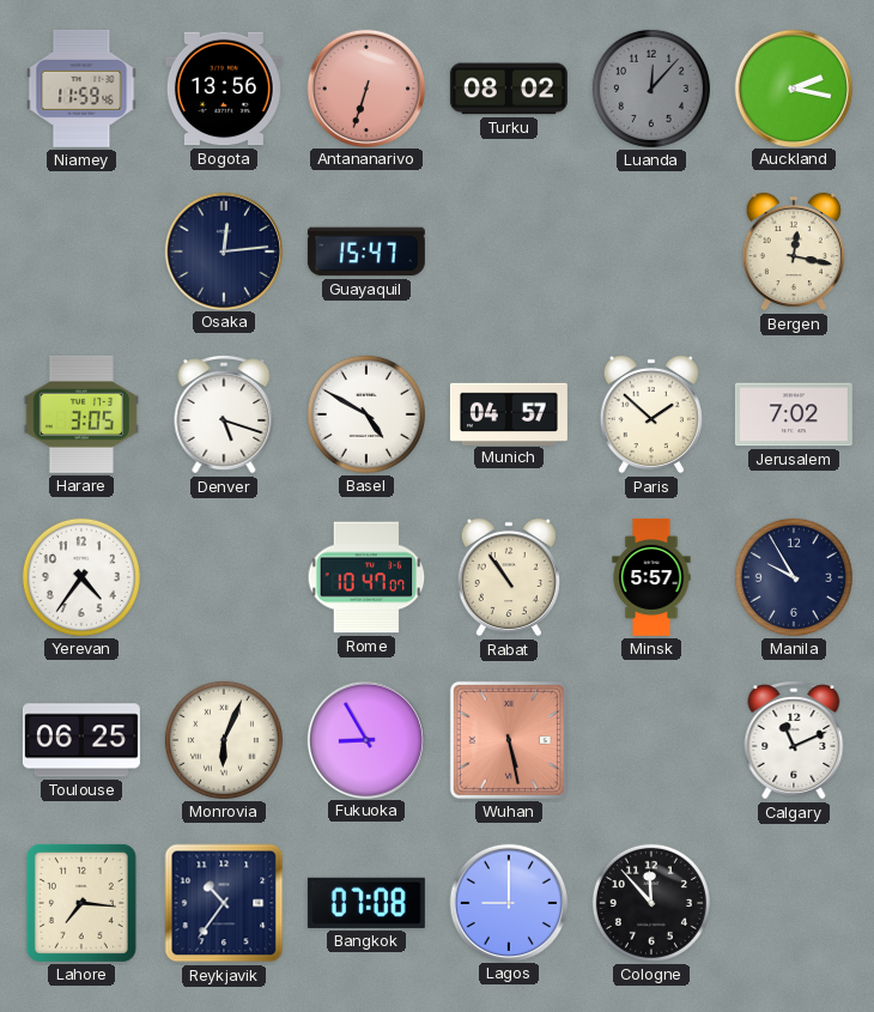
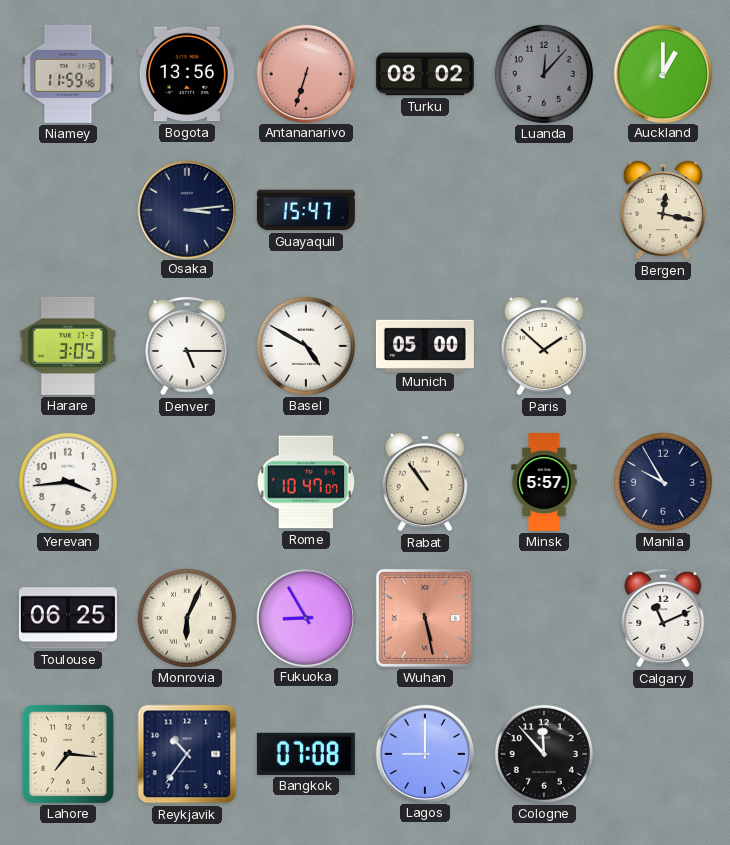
Auckland: 2:17 -> 1:00
Osaka: 12:14 -> 3:14
Denver: 5:18 -> 5:15
Munich: 04:57 -> 05:00
Jerusalem: 7:02 -> none
Yerevan: 4:36 -> 3:44
